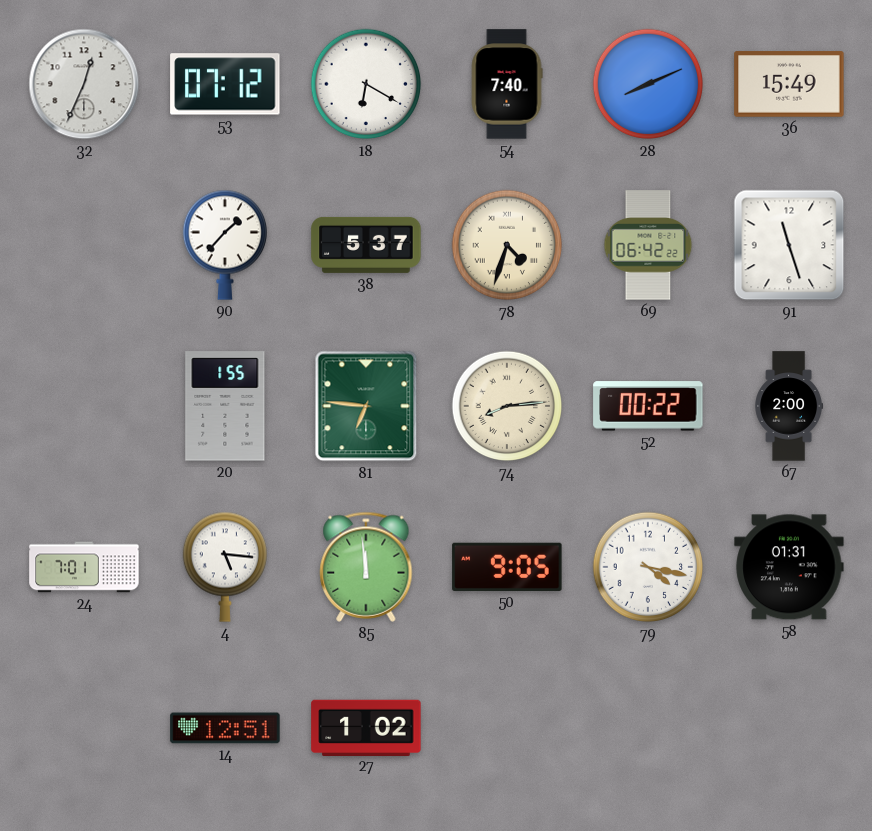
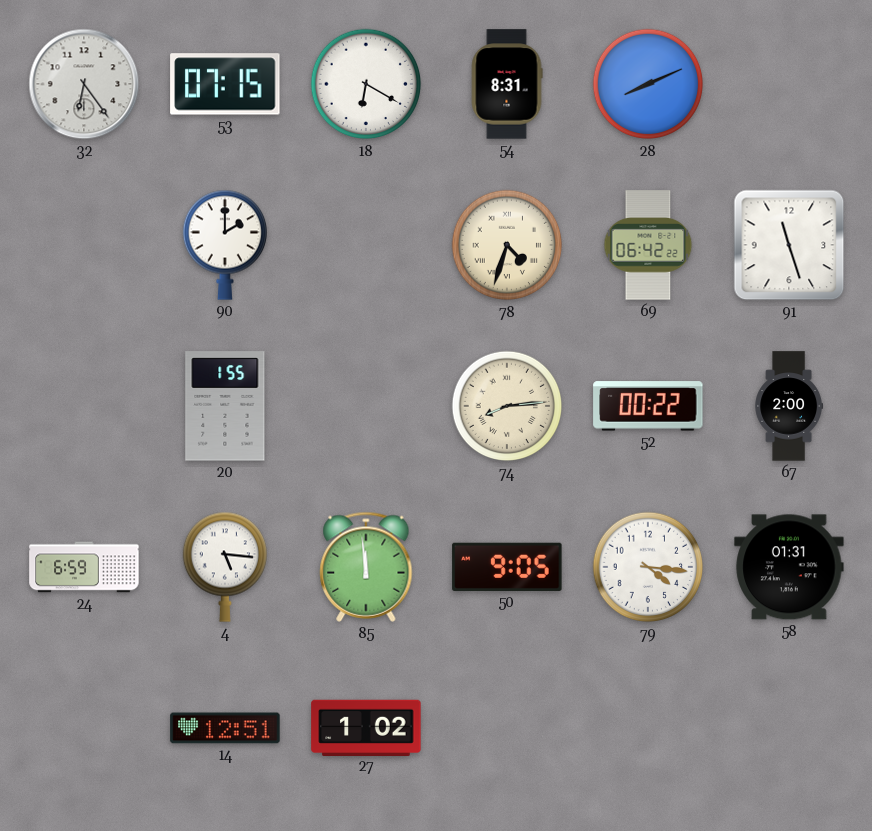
32: 12:34 -> 6:24
53: 07:12 -> 07:15
54: 7:40 -> 8:31
36: 15:49 -> none
90: 1:37 -> 2:00
38: 5:37 -> none
81: 6:46 -> none
24: 7:01 -> 6:59
79: 4:17 -> 4:16
